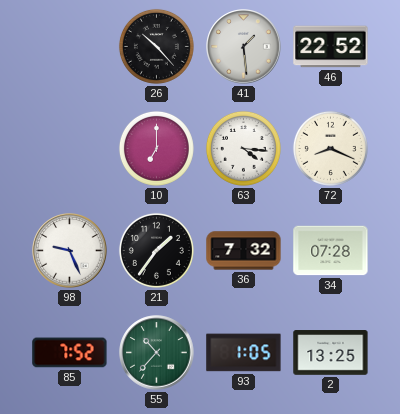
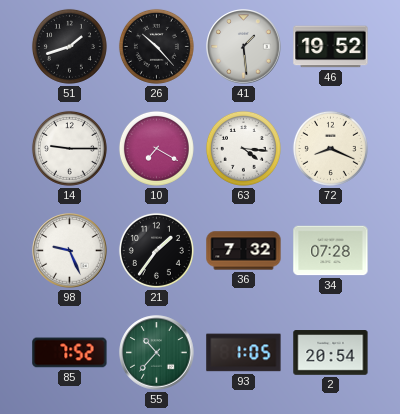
51: none -> 1:42
46: 22:52 -> 19:52
14: none -> 9:15
10: 7:00 -> 7:20
2: 13:25 -> 20:54
